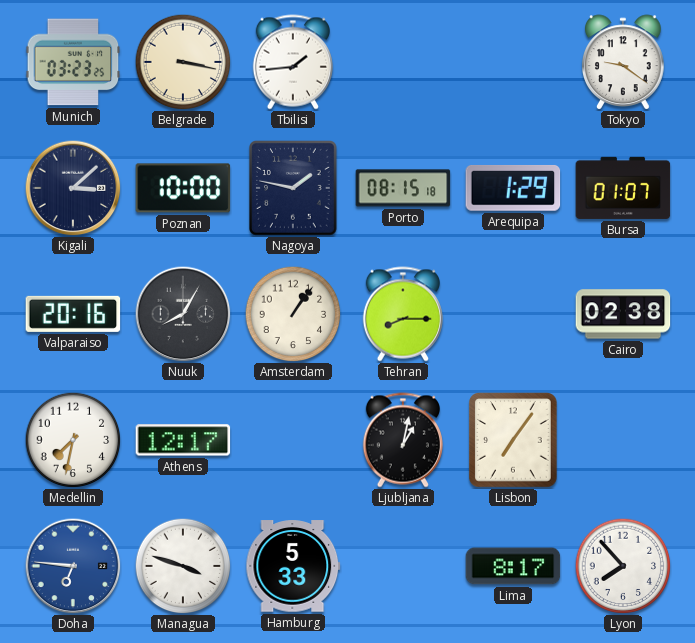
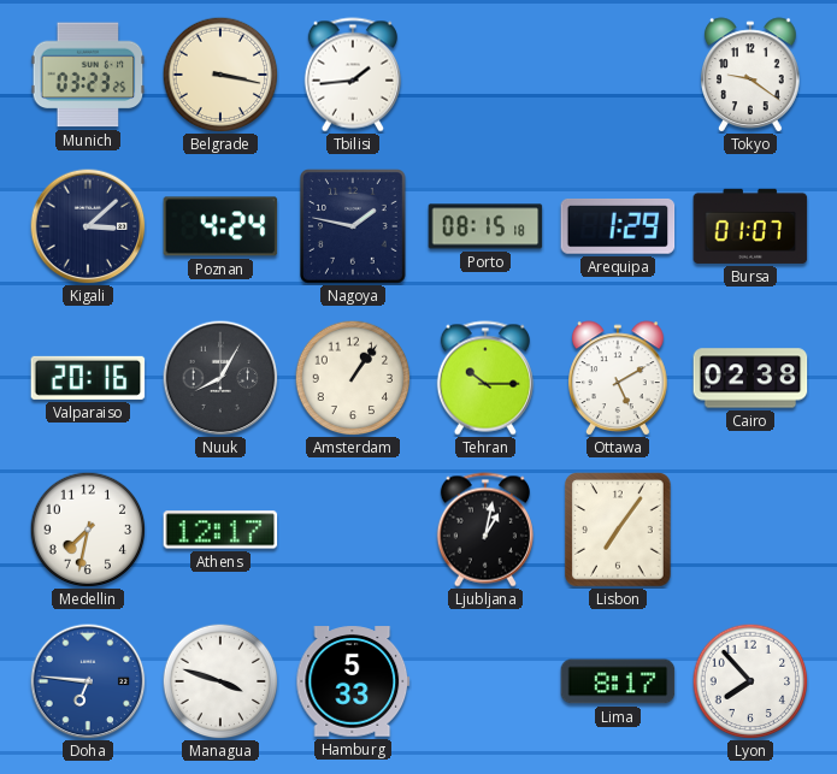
Poznan: 10:00 -> 4:24
Tehran: 8:15 -> 10:15
Ottawa: none -> 5:10
